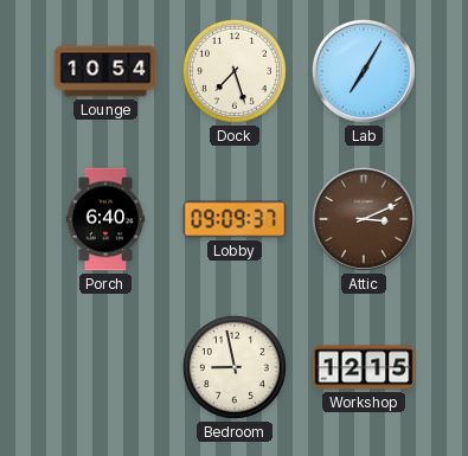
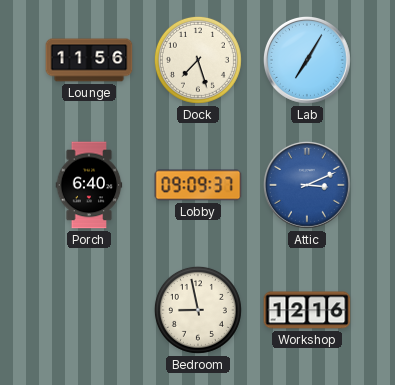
Lounge: 10:54 -> 11:56
Attic dial: brown -> blue
Workshop: 12:15 -> 12:16
